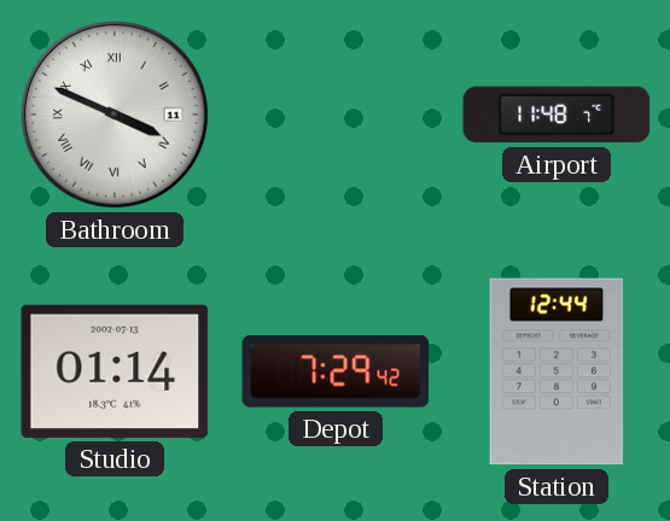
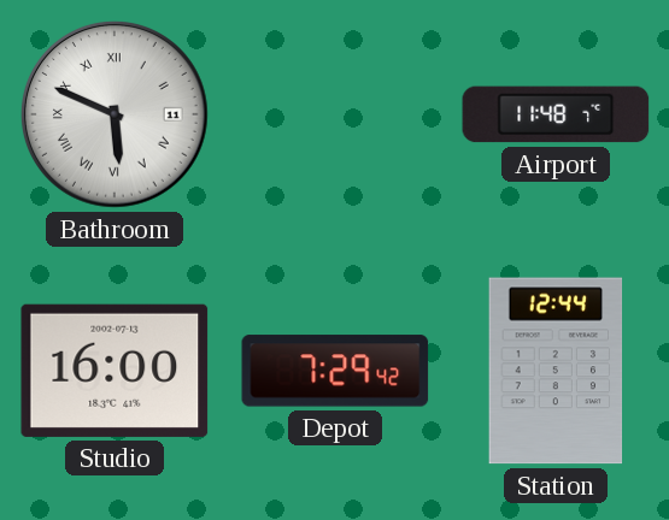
Bathroom: 3:49 -> 5:49
Studio: 01:14 -> 16:00
